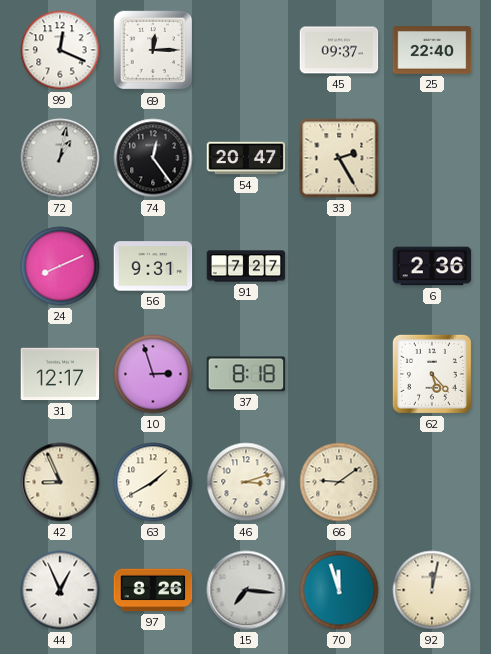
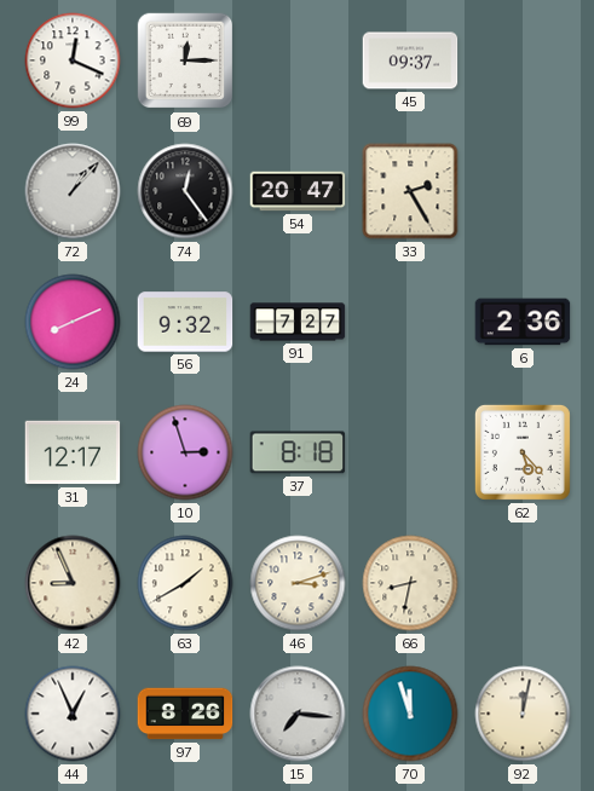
25: 22:40 -> none
72: 1:02 -> 1:07
56: 9:31 -> 9:32
66: 9:09 -> 8:32
